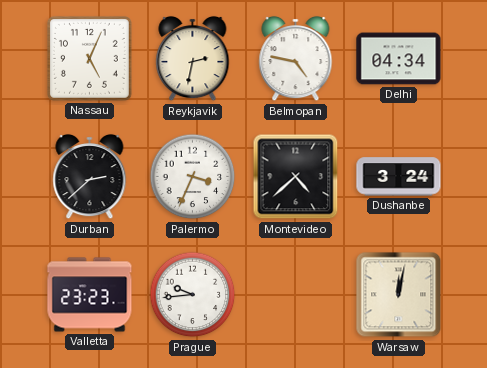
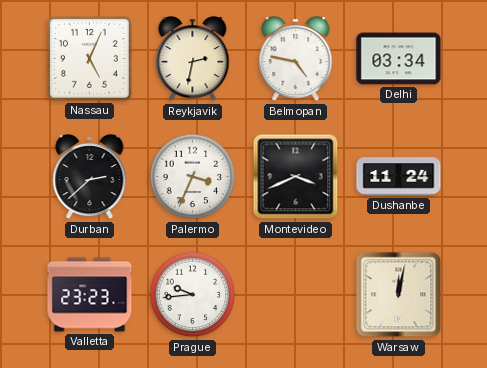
Delhi: 04:34 -> 03:34
Montevideo: 4:38 -> 3:41
Dushanbe: 3:24 -> 11:24
